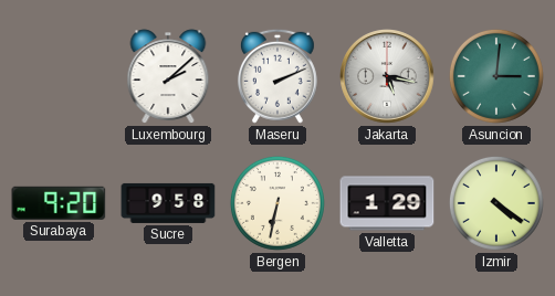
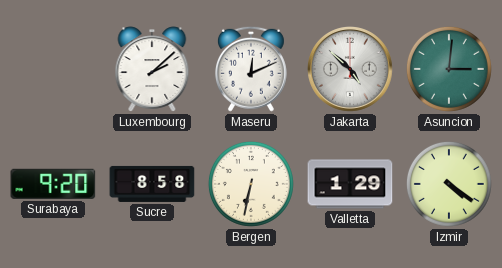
Maseru: 2:11 -> 12:11
Jakarta: 5:17 -> 4:52
Sucre: 9:58 -> 8:58
